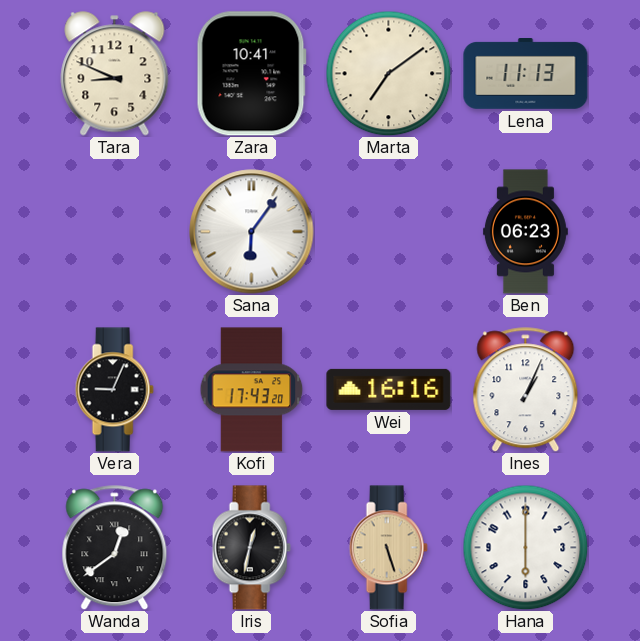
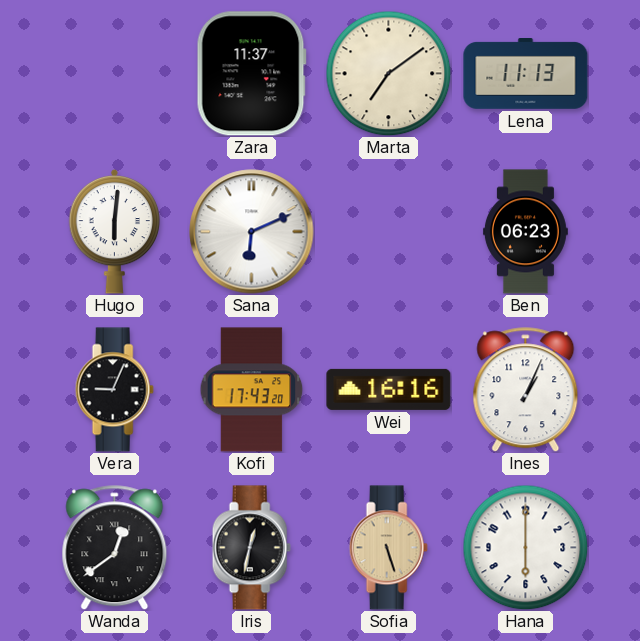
Tara: 8:49 -> none
Zara: 10:41 -> 11:37
Hugo: none -> 6:01
Sana: 6:06 -> 6:11
